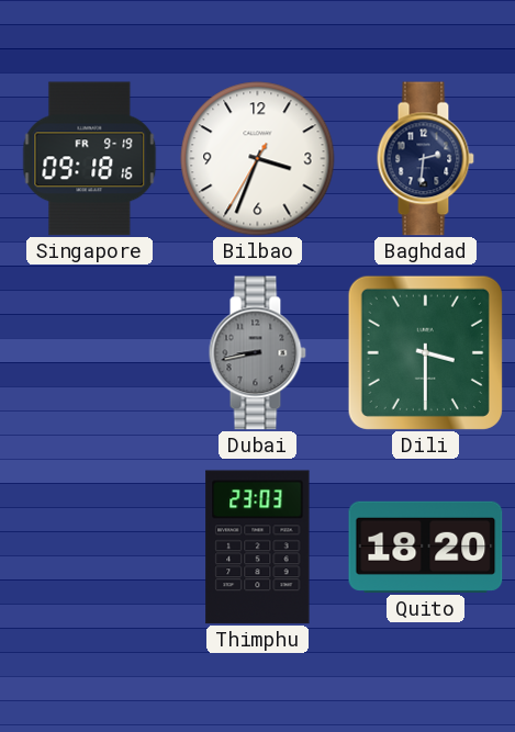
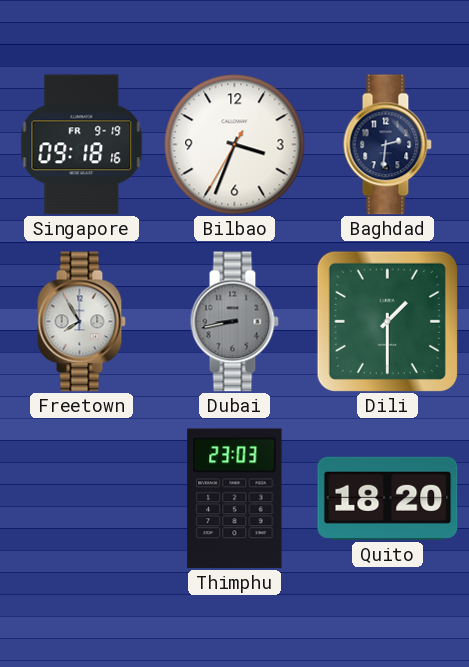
Freetown: none -> 7:55
Dili: 3:30 -> 1:30
